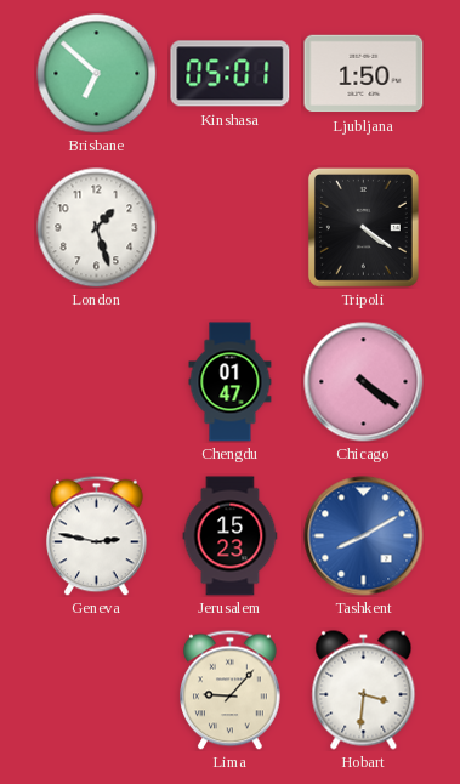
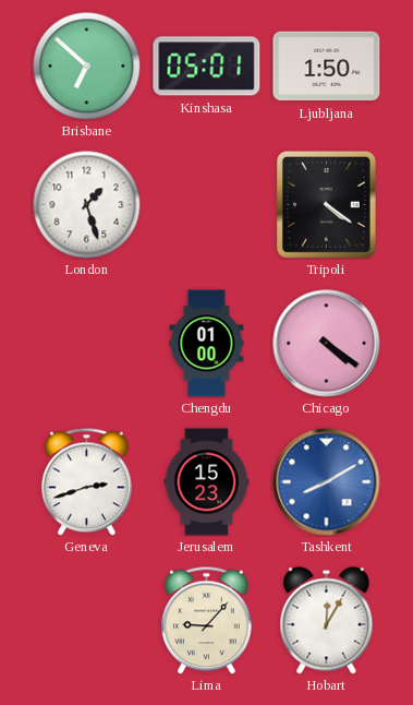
Chengdu: 01:47 -> 01:00
Geneva: 2:47 -> 2:42
Hobart: 3:31 -> 12:05
